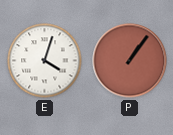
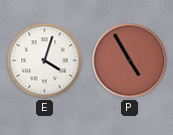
P: 1:06 -> 4:55
